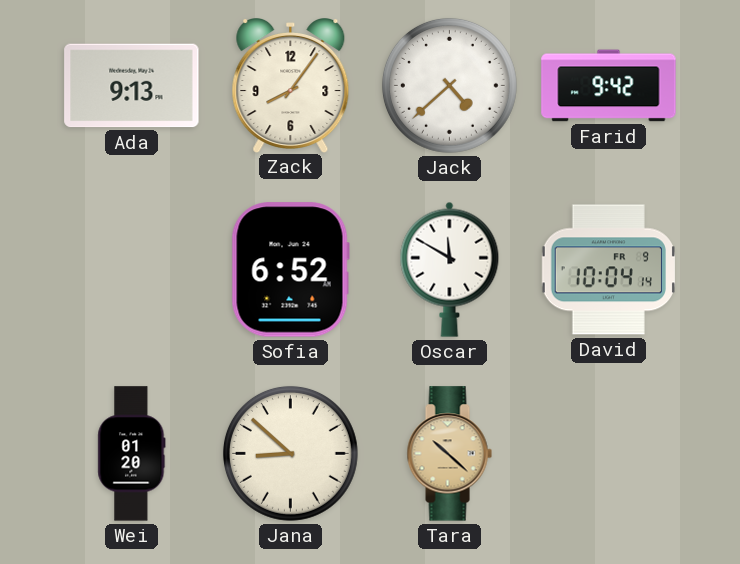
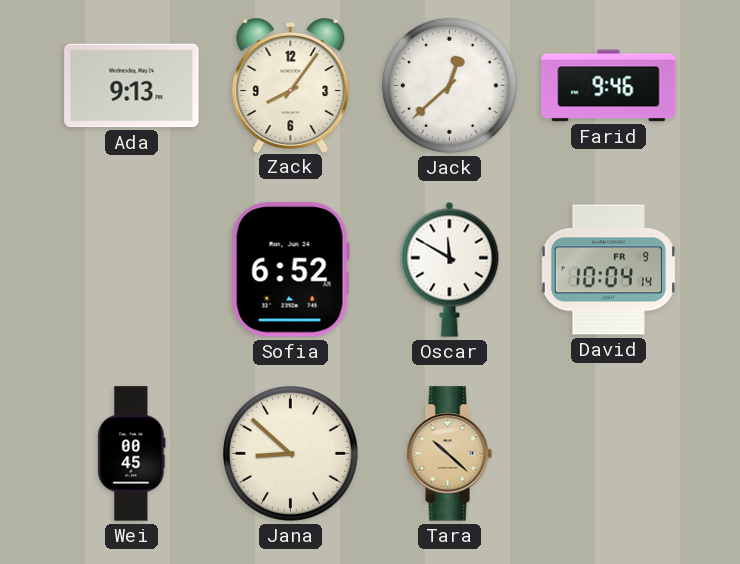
Jack: 4:38 -> 12:38
Farid: 9:42 -> 9:46
Wei: 01:20 -> 00:45
